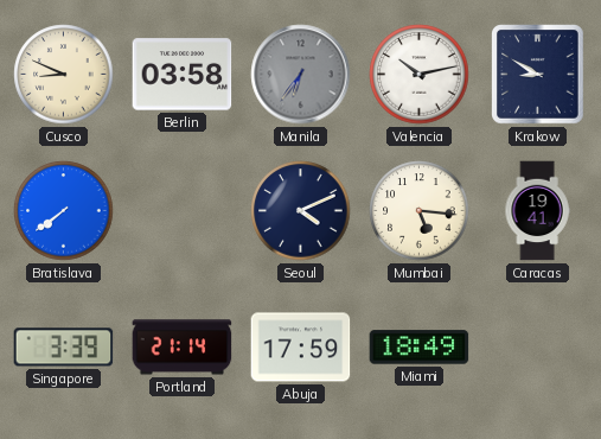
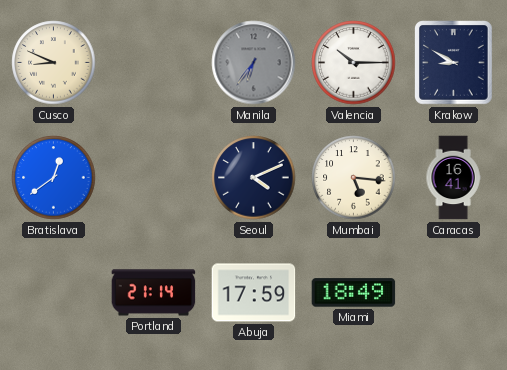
Berlin: 03:58 -> none
Valencia: 10:13 -> 10:15
Bratislava: 7:39 -> 12:39
Caracas: 19:41 -> 16:41
Singapore: 3:39 -> none
